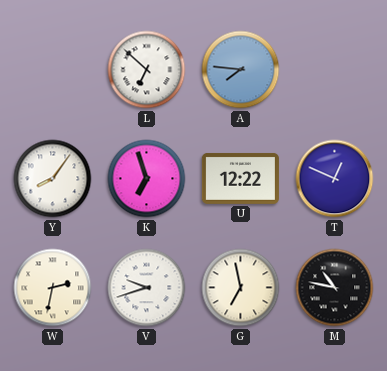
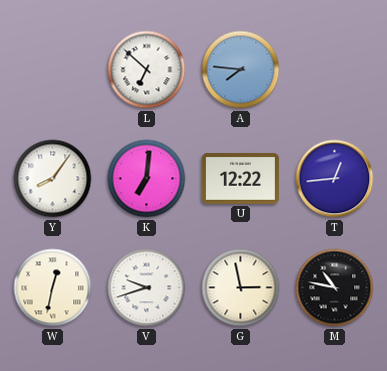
K: 6:57 -> 7:01
T: 12:49 -> 12:44
W: 2:32 -> 12:32
G: 6:58 -> 2:58
